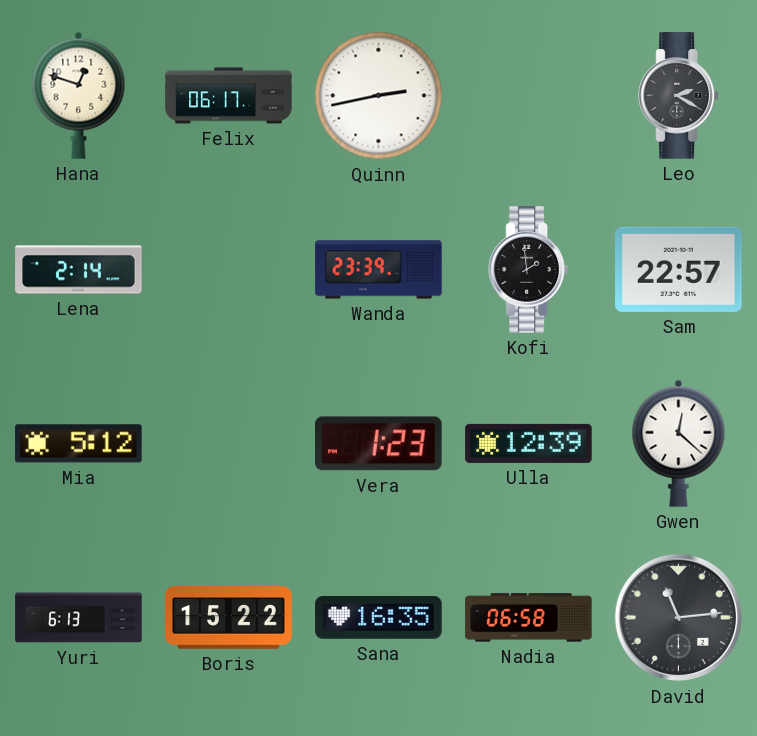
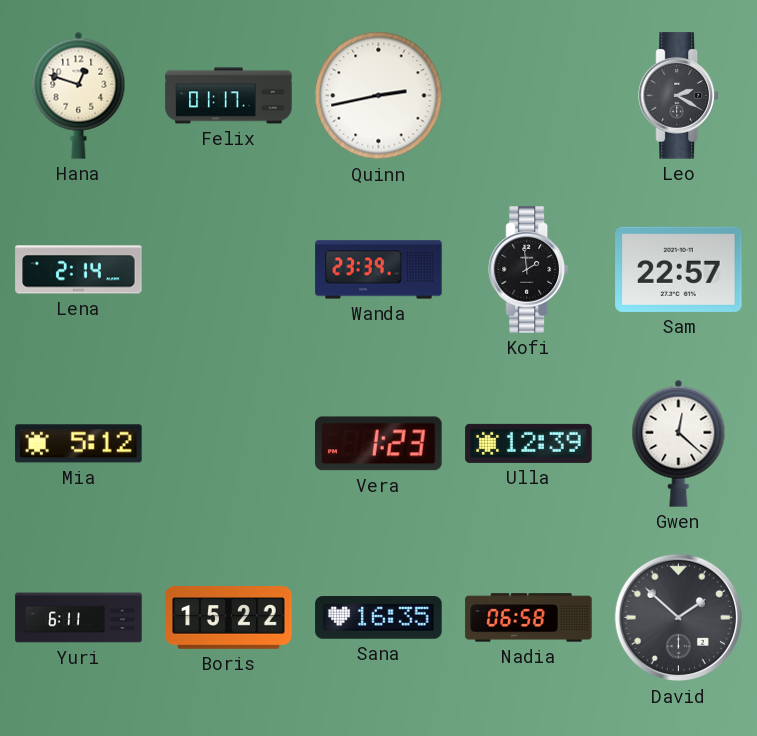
Felix: 06:17 -> 01:17
Yuri: 6:13 -> 6:11
David: 11:14 -> 1:52
